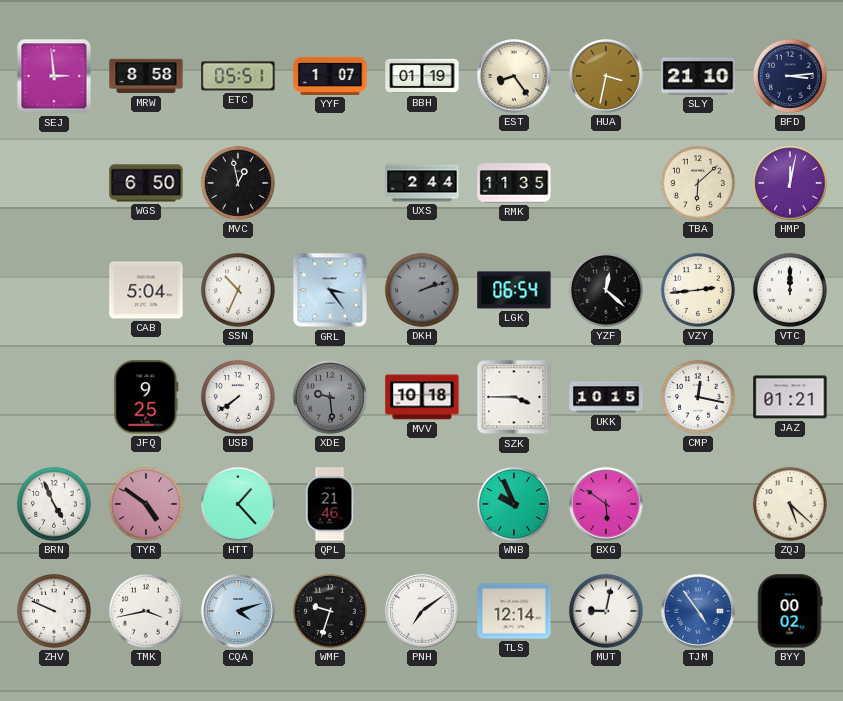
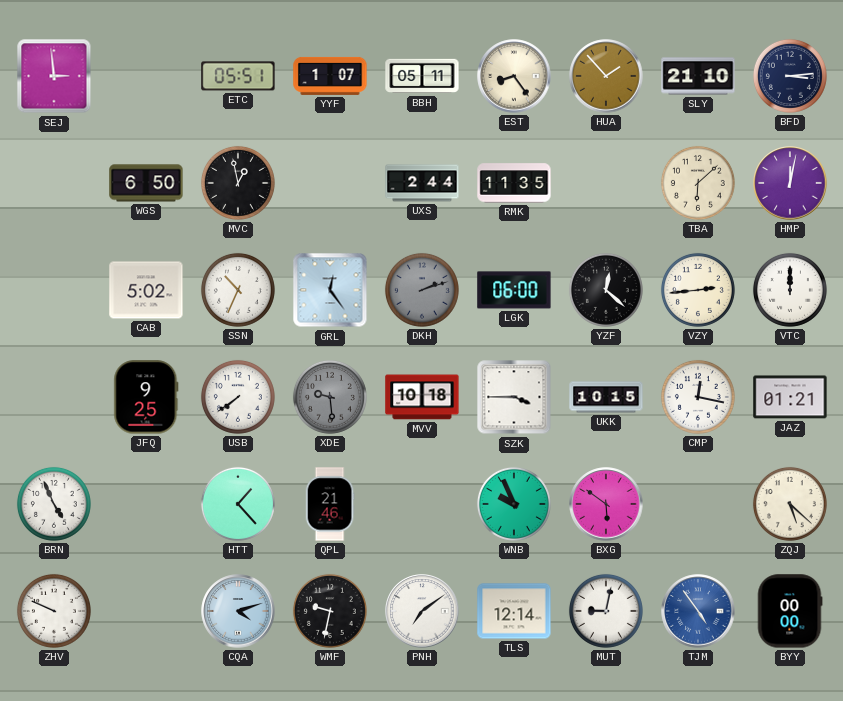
MRW: 8:58 -> none
BBH: 01:19 -> 05:11
HUA: 3:32 -> 1:53
CAB: 5:04 -> 5:02
GRL: 3:24 -> 12:24
LGK: 06:54 -> 06:00
TYR: 4:51 -> none
TMK: 3:43 -> none
WMF: 9:33 -> 9:32
BYY: 00:02 -> 00:00
